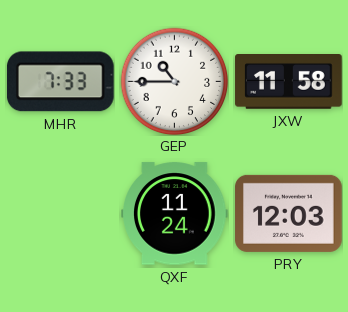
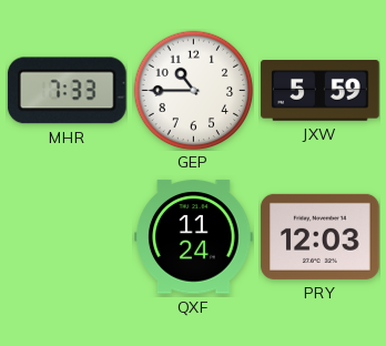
JXW: 11:58 -> 5:59
